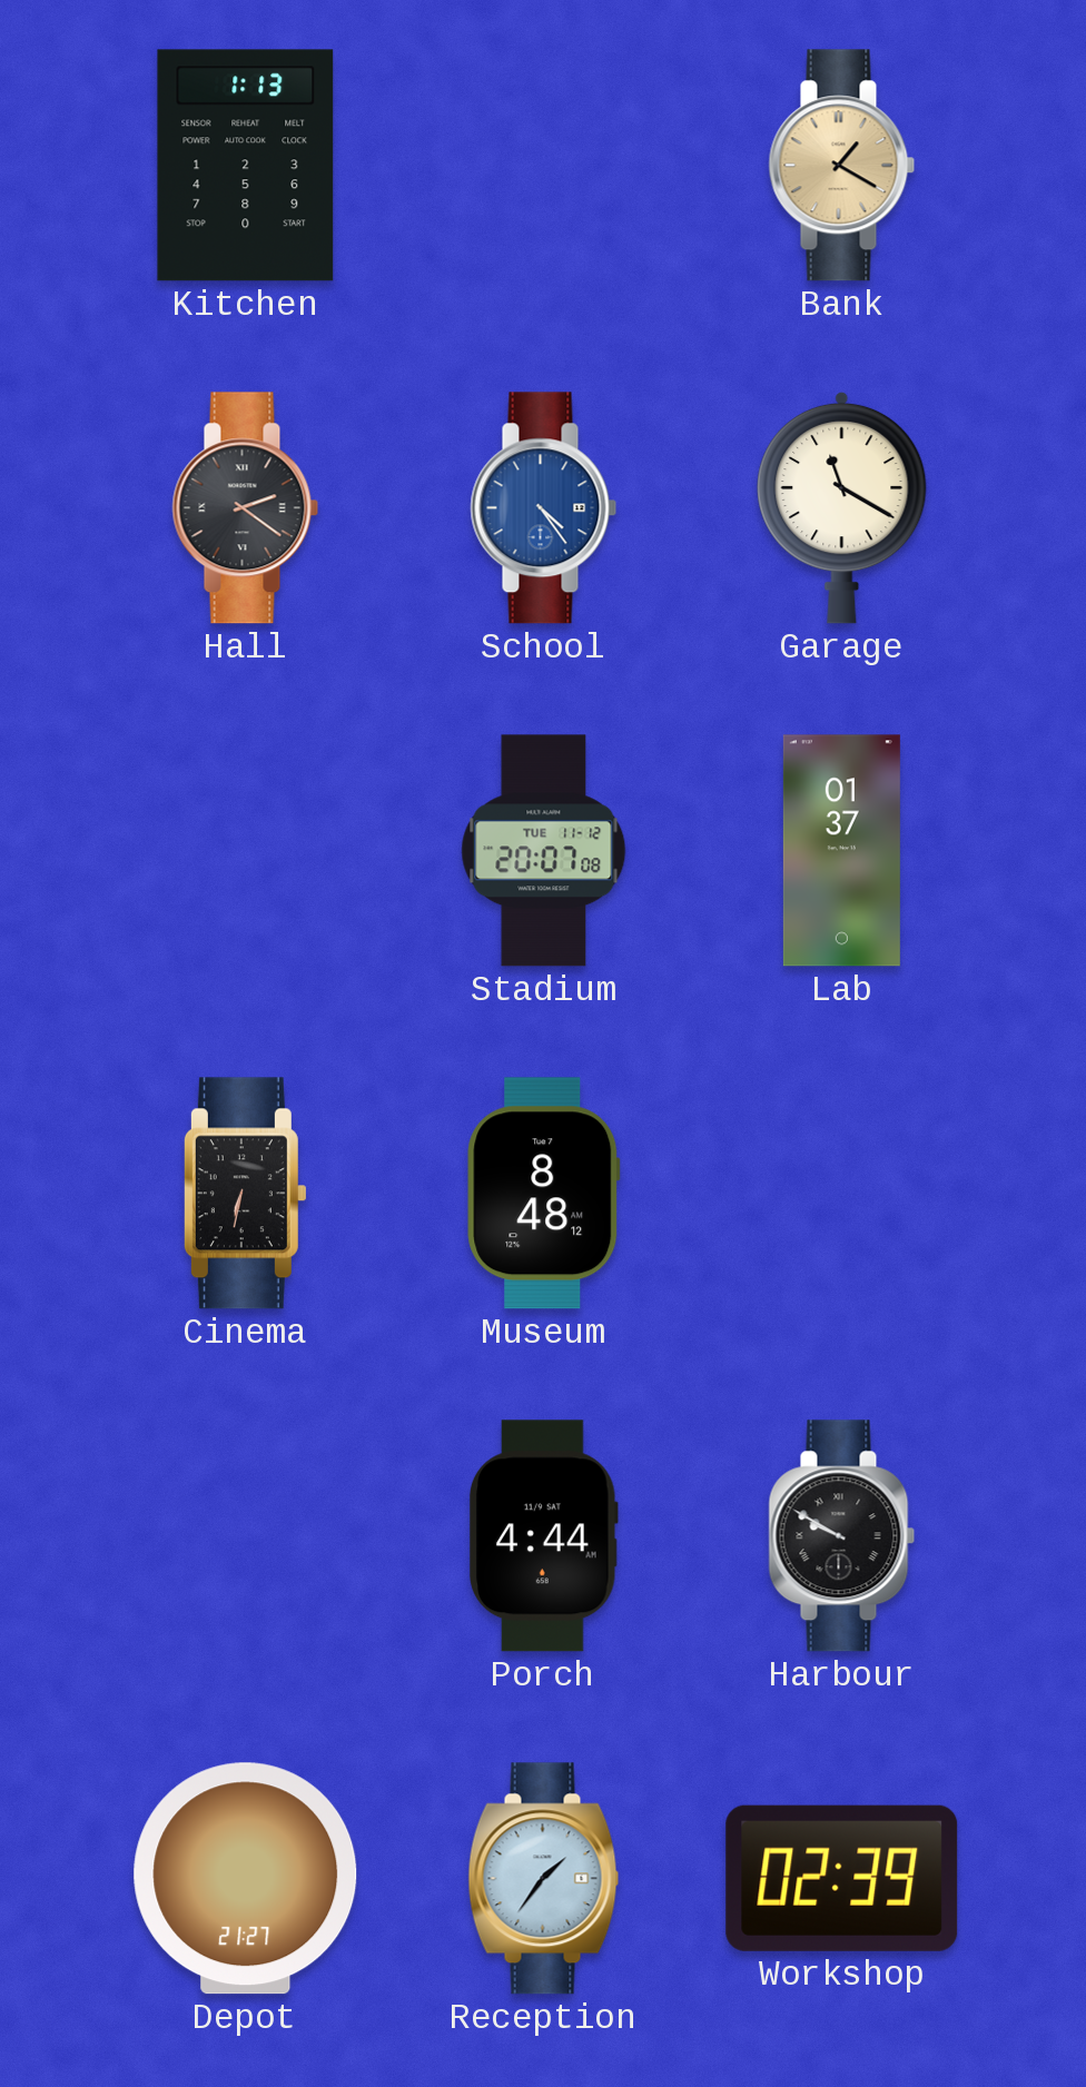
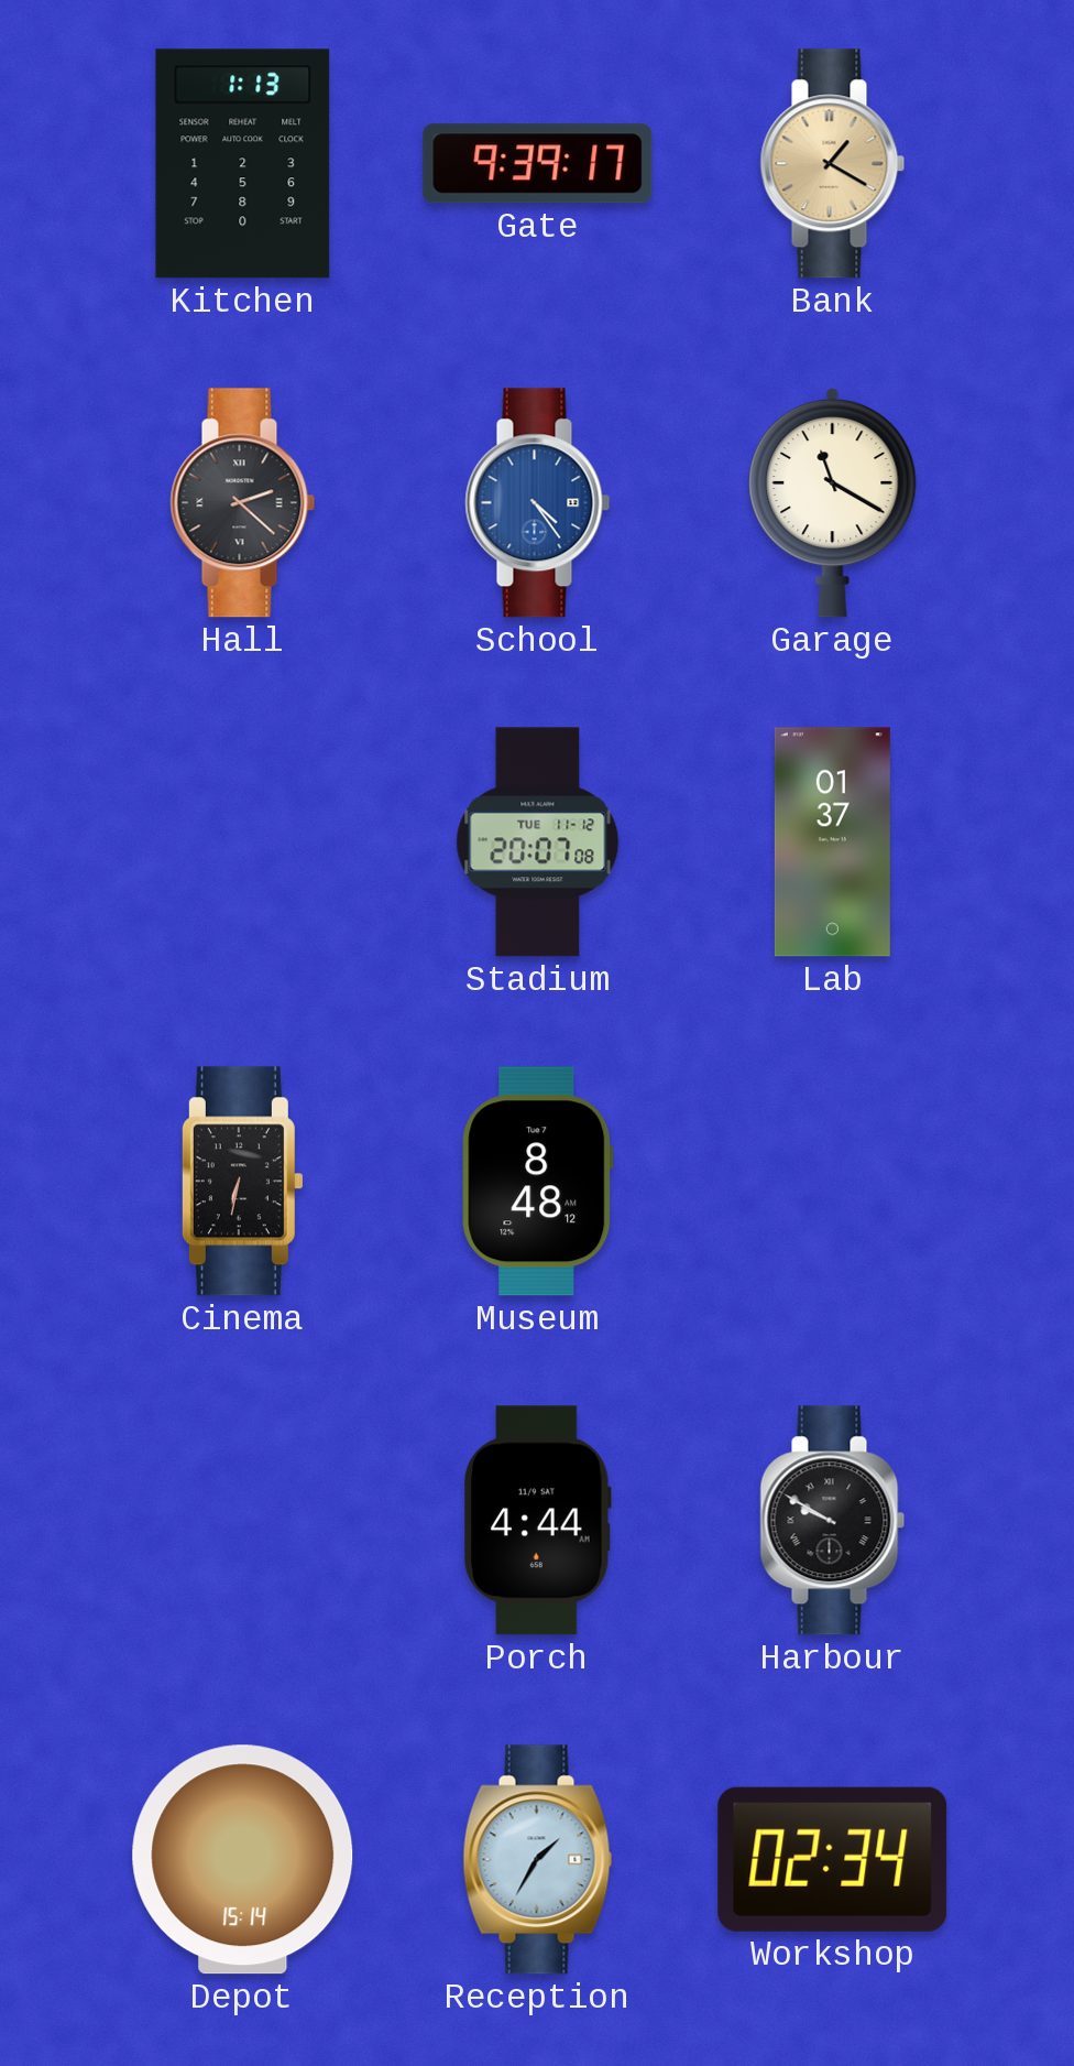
Gate: none -> 9:39
Hall: 2:21 -> 2:22
Depot: 21:27 -> 15:14
Reception: 1:36 -> 1:35
Workshop: 02:39 -> 02:34
